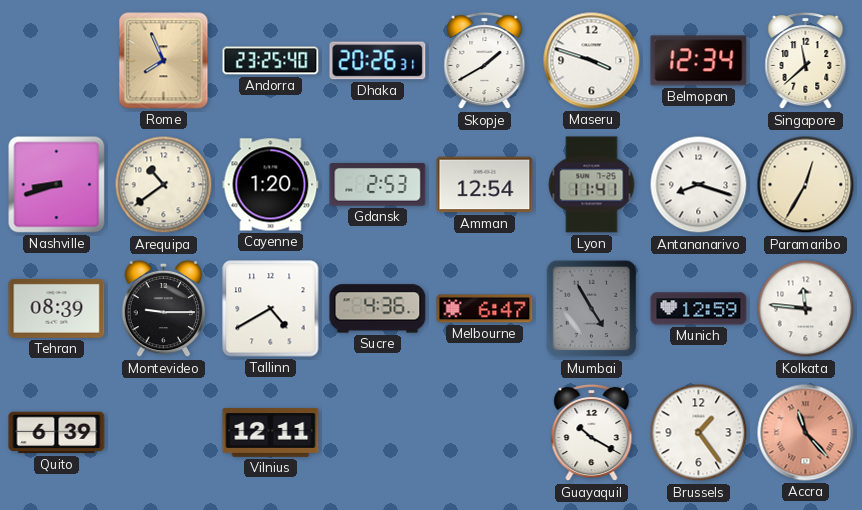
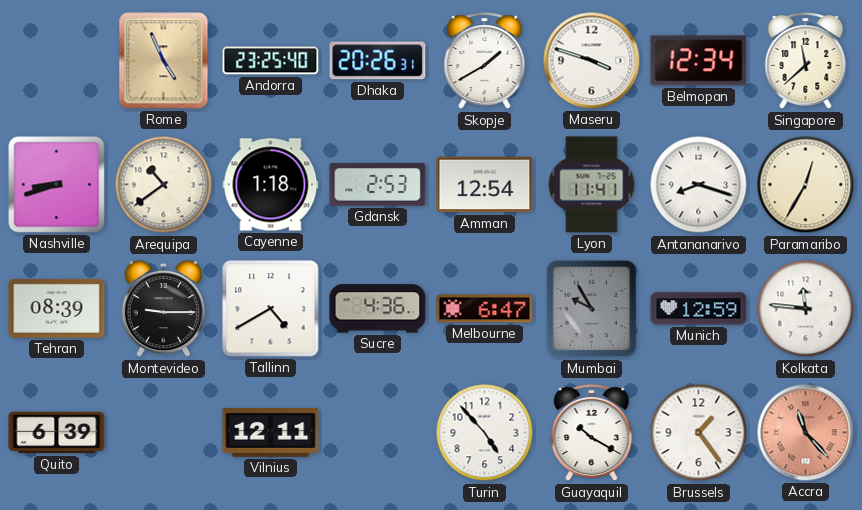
Rome: 7:56 -> 4:56
Cayenne: 1:20 -> 1:18
Mumbai: 4:55 -> 9:55
Turin: none -> 4:53
